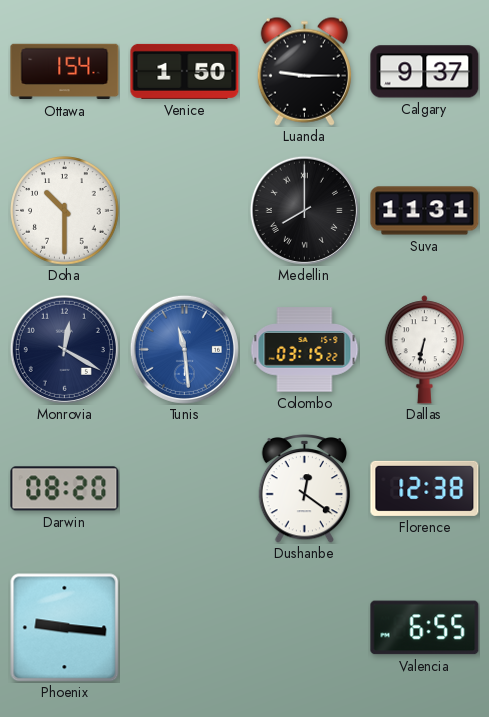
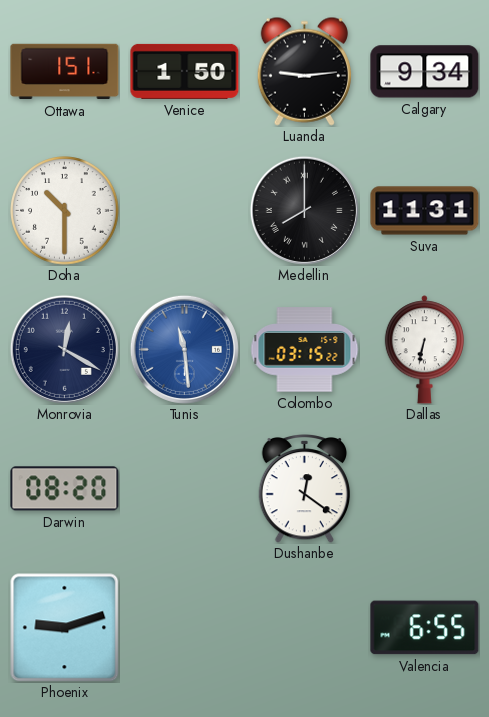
Ottawa: 1:54 -> 1:51
Luanda: 9:15 -> 9:14
Calgary: 9:37 -> 9:34
Florence: 12:38 -> none
Phoenix: 9:16 -> 9:12
